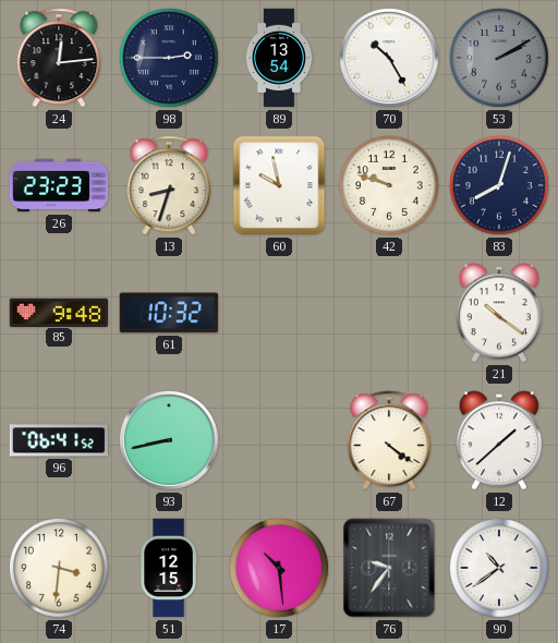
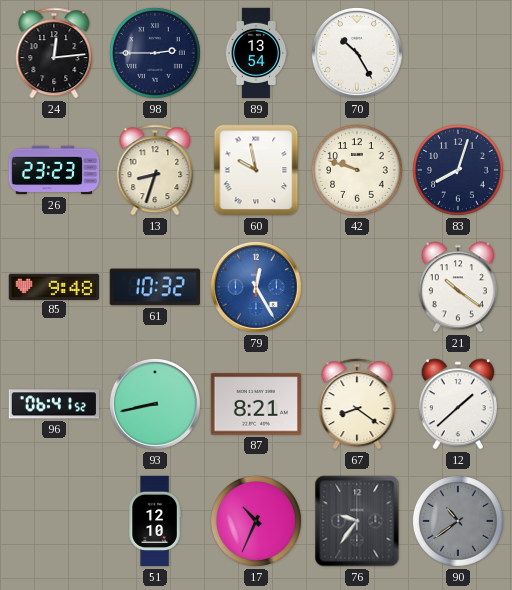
53: 2:10 -> none
79: none -> 12:25
87: none -> 8:21
67: 4:21 -> 8:21
74: 3:31 -> none
51: 12:15 -> 12:10
17: 10:29 -> 10:34
90 dial: white -> grey
